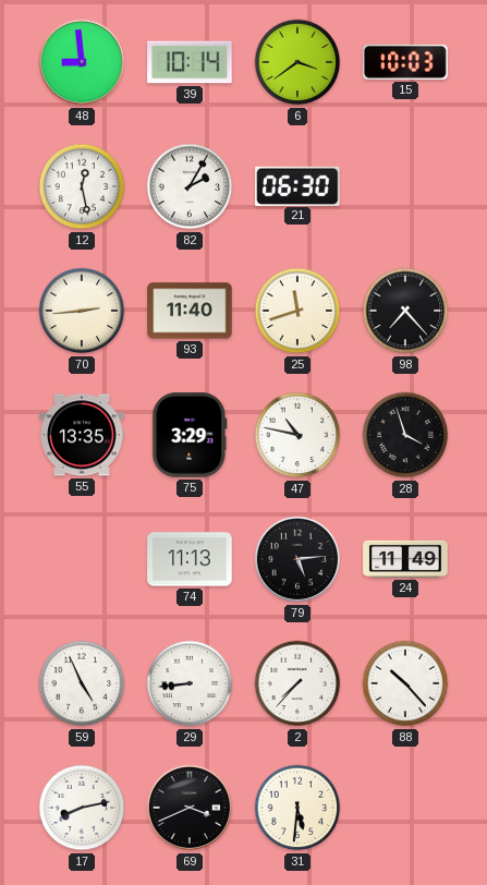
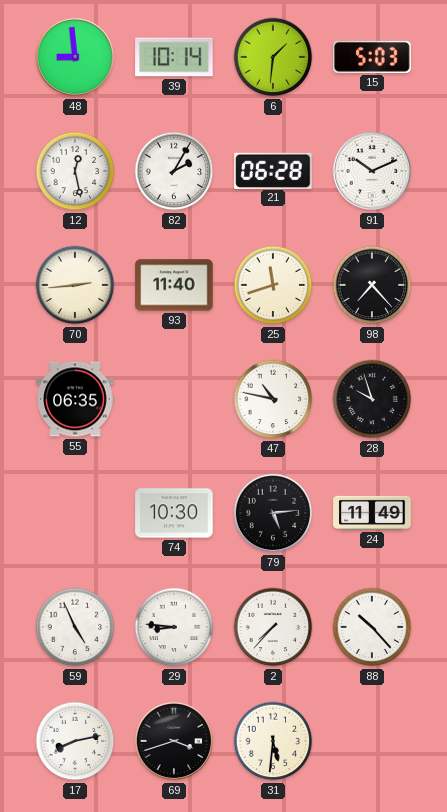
6: 3:39 -> 1:31
15: 10:03 -> 5:03
21: 06:30 -> 06:28
91: none -> 10:11
55: 13:35 -> 06:35
75: 3:29 -> none
28: 3:57 -> 9:57
74: 11:13 -> 10:30
29: 8:44 -> 8:46
69: 3:41 -> 3:42
